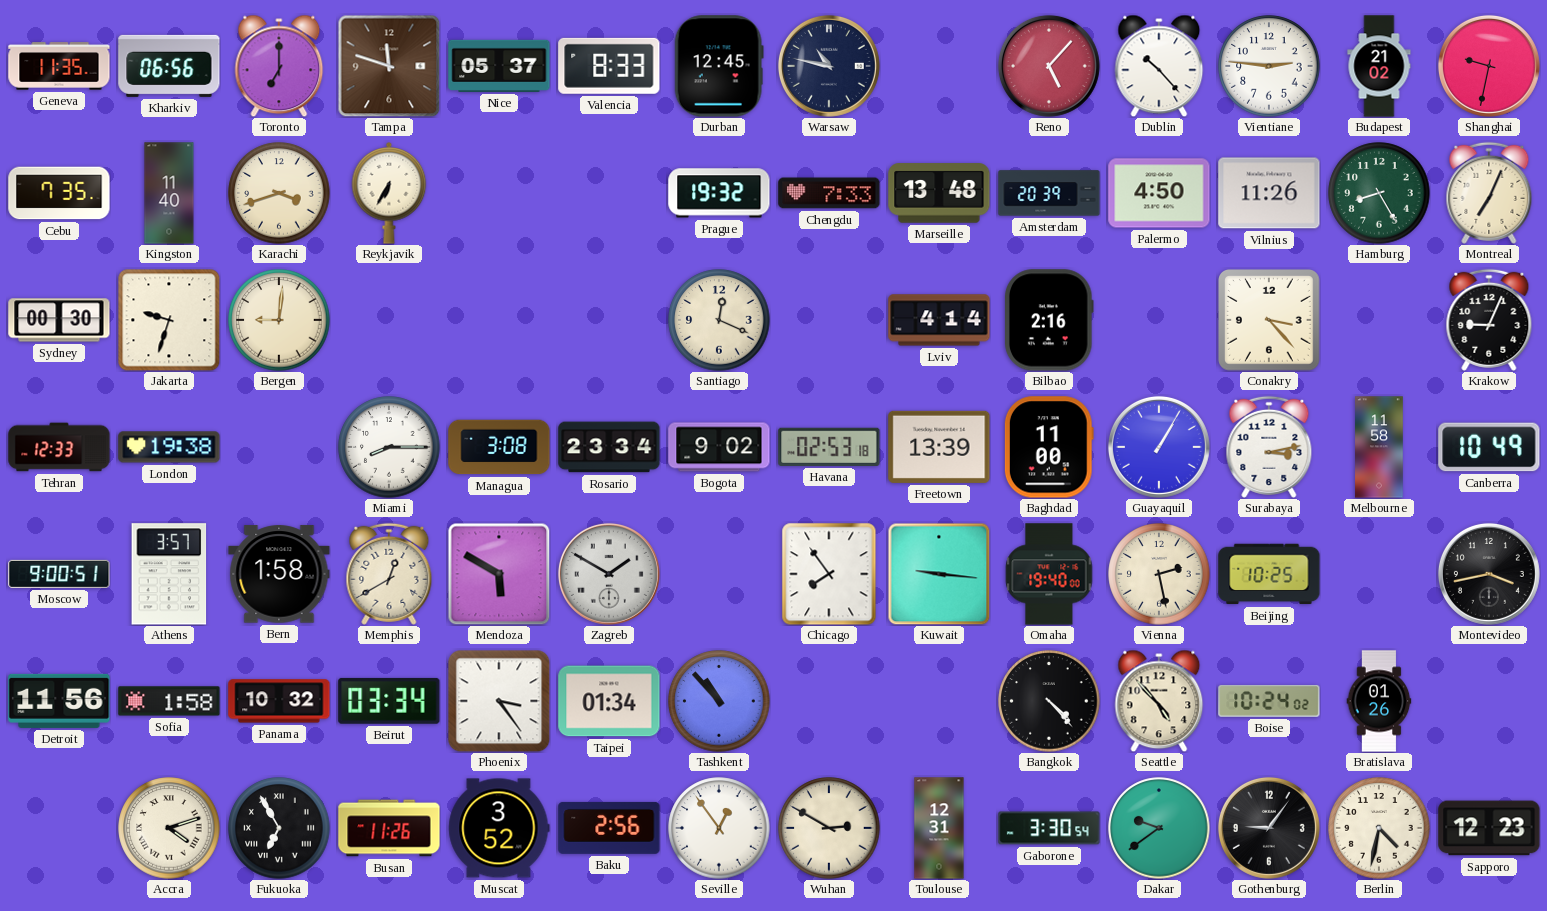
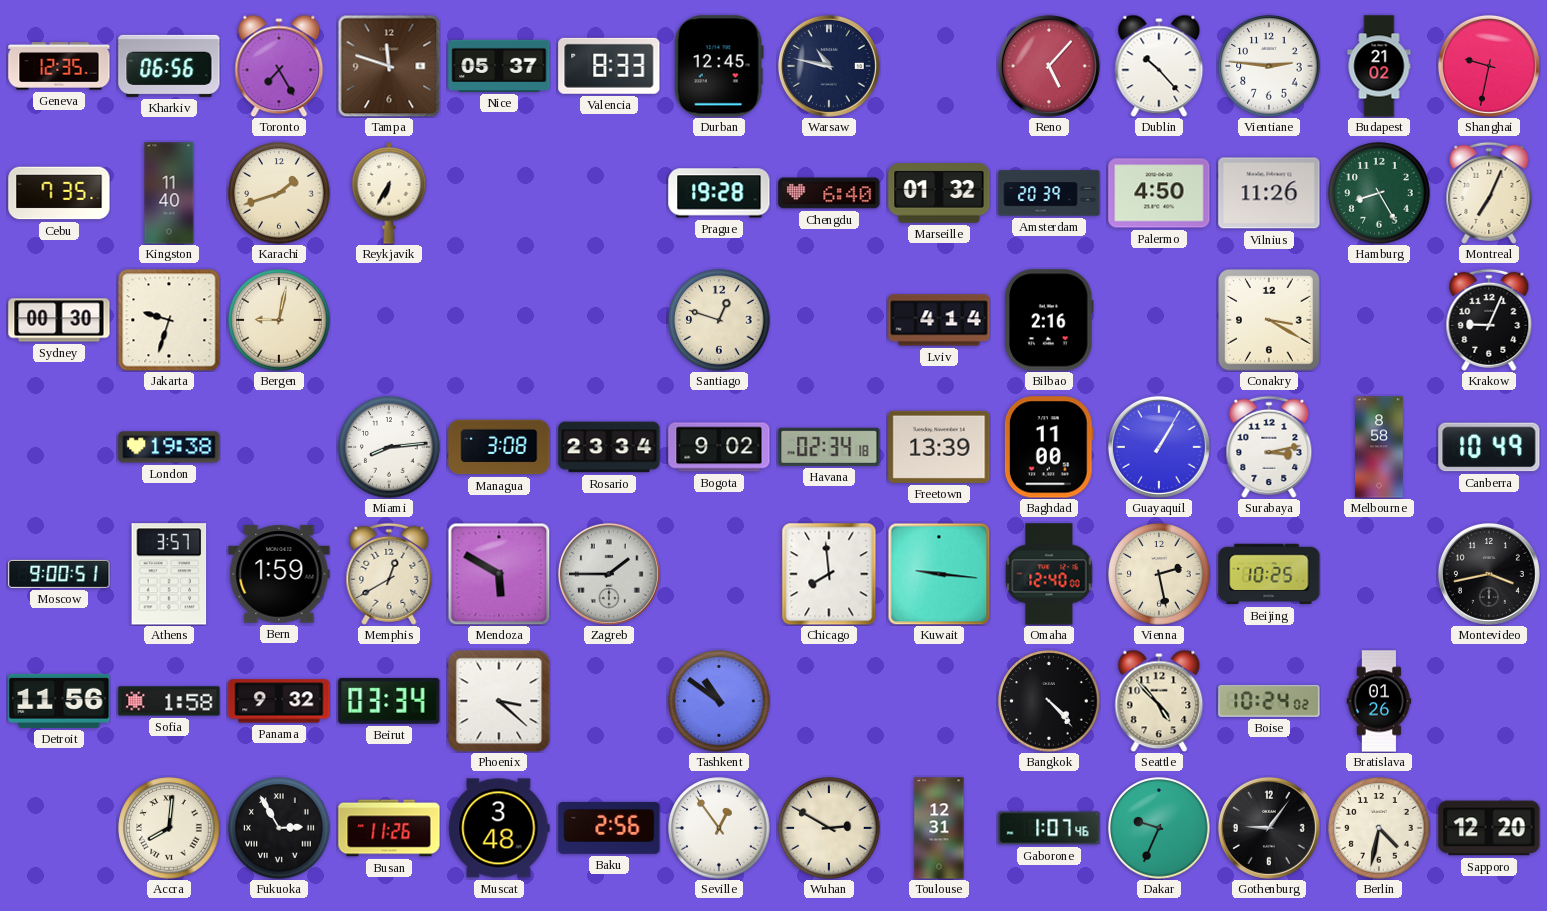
Geneva: 11:35 -> 12:35
Toronto: 7:00 -> 7:25
Karachi: 3:42 -> 1:42
Prague: 19:32 -> 19:28
Chengdu: 7:33 -> 6:40
Marseille: 13:48 -> 01:32
Bergen: 9:01 -> 9:02
Santiago: 12:19 -> 12:48
Conakry: 3:23 -> 3:20
Tehran: 12:33 -> none
Miami: 8:15 -> 8:14
Havana: 02:53 -> 02:34
Melbourne: 11:58 -> 8:58
Bern: 1:58 -> 1:59
Zagreb: 1:50 -> 1:45
Chicago: 7:54 -> 7:59
Omaha: 19:40 -> 12:40
Panama: 10:32 -> 9:32
Phoenix: 3:24 -> 3:22
Taipei: 01:34 -> none
Tashkent: 10:53 -> 10:51
Accra: 4:12 -> 8:01
Fukuoka: 6:55 -> 2:55
Muscat: 3:52 -> 3:48
Gaborone: 3:30 -> 1:07
Dakar: 9:39 -> 9:34
Sapporo: 12:23 -> 12:20
